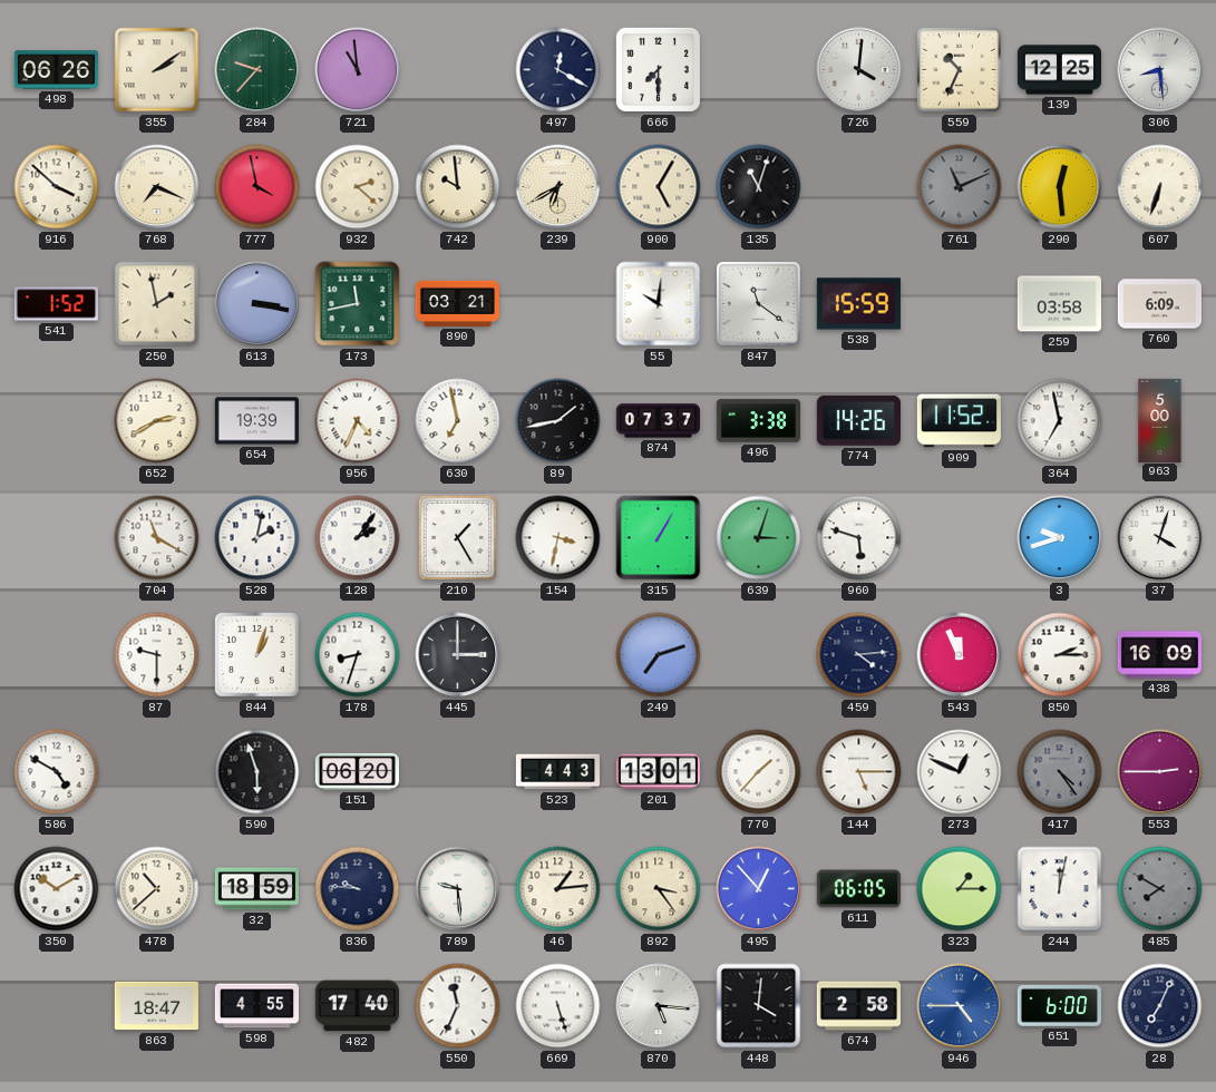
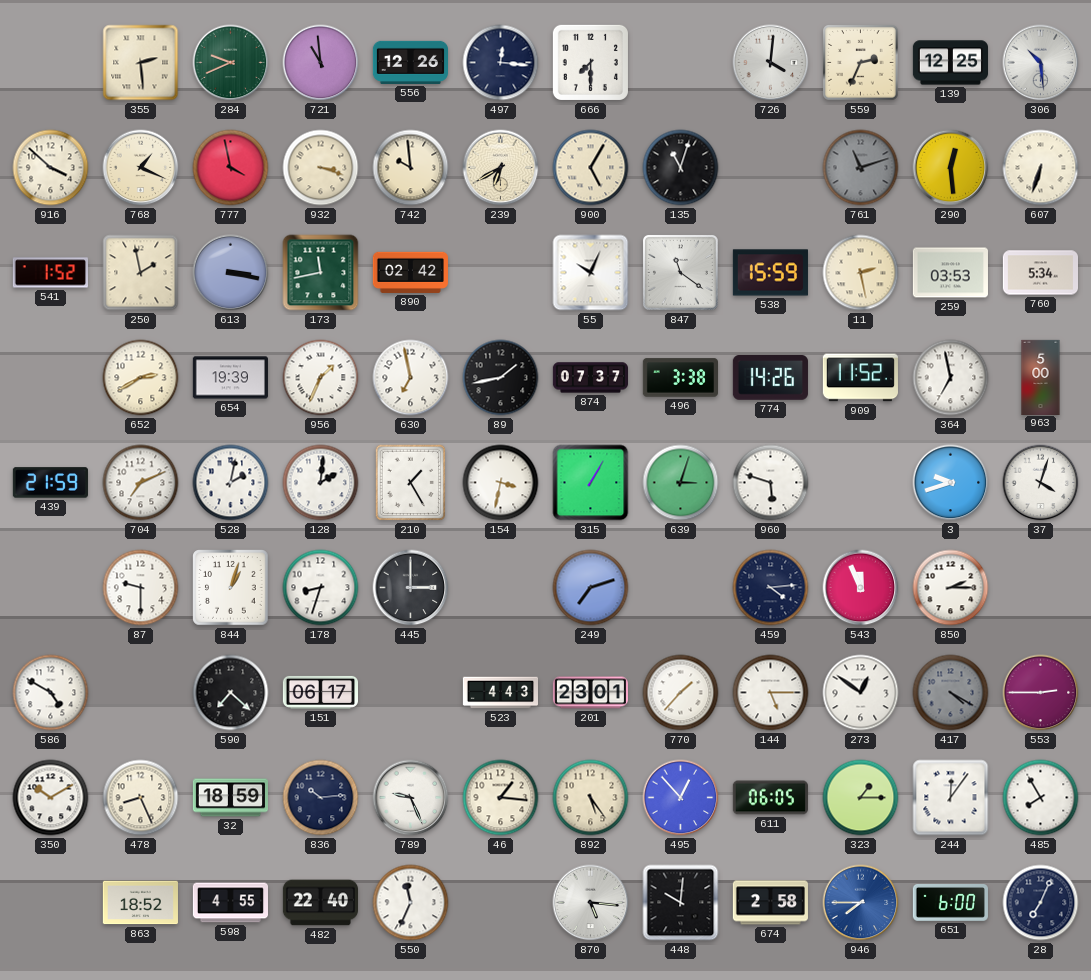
498: 06:26 -> none
355: 2:09 -> 2:29
284: 9:37 -> 9:41
556: none -> 12:26
497: 12:20 -> 12:16
559: 10:34 -> 2:34
306: 8:29 -> 10:29
768: 7:19 -> 1:19
932: 2:22 -> 3:18
761: 11:11 -> 11:12
890: 03:21 -> 02:42
55: 10:01 -> 10:04
11: none -> 2:28
259: 03:58 -> 03:53
760: 6:09 -> 5:34
956: 4:34 -> 1:34
439: none -> 21:59
704: 11:20 -> 7:11
128: 2:06 -> 2:01
438: 16:09 -> none
590: 5:57 -> 7:22
151: 06:20 -> 06:17
201: 13:01 -> 23:01
273: 12:49 -> 12:51
417: 4:24 -> 4:20
478: 10:38 -> 8:26
836: 9:46 -> 10:14
789: 9:29 -> 9:26
46: 1:14 -> 1:16
892: 3:24 -> 5:24
244: 12:02 -> 12:06
485: 7:50 -> 7:55
485 dial: grey -> white
863: 18:47 -> 18:52
482: 17:40 -> 22:40
669: 5:27 -> none
448: 4:01 -> 10:01
946: 4:45 -> 7:45
